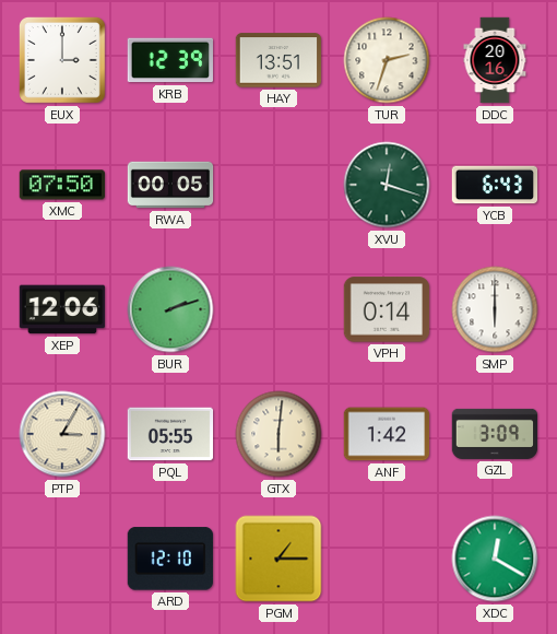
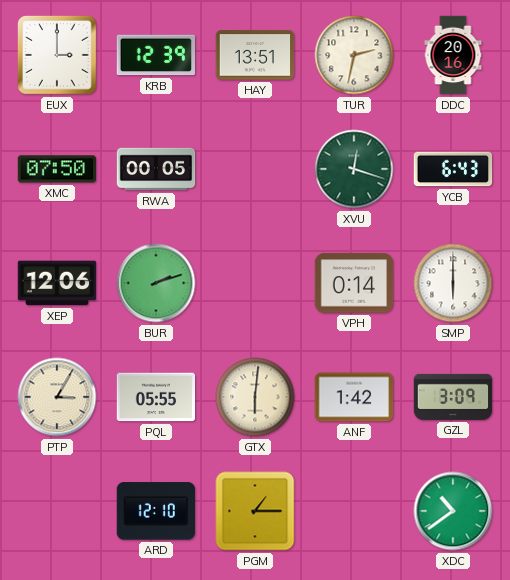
TUR: 2:33 -> 2:32
XDC: 12:20 -> 10:39
